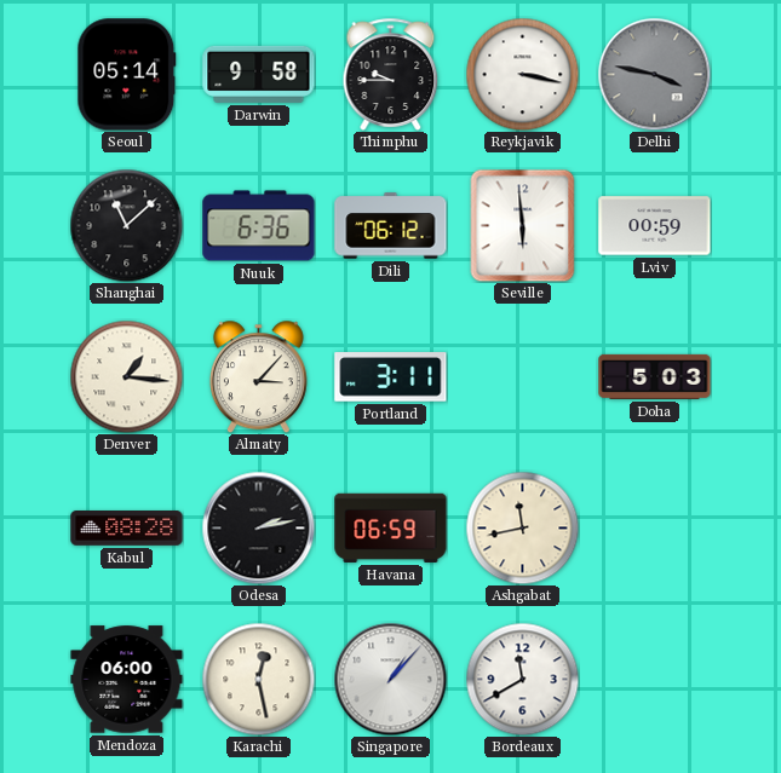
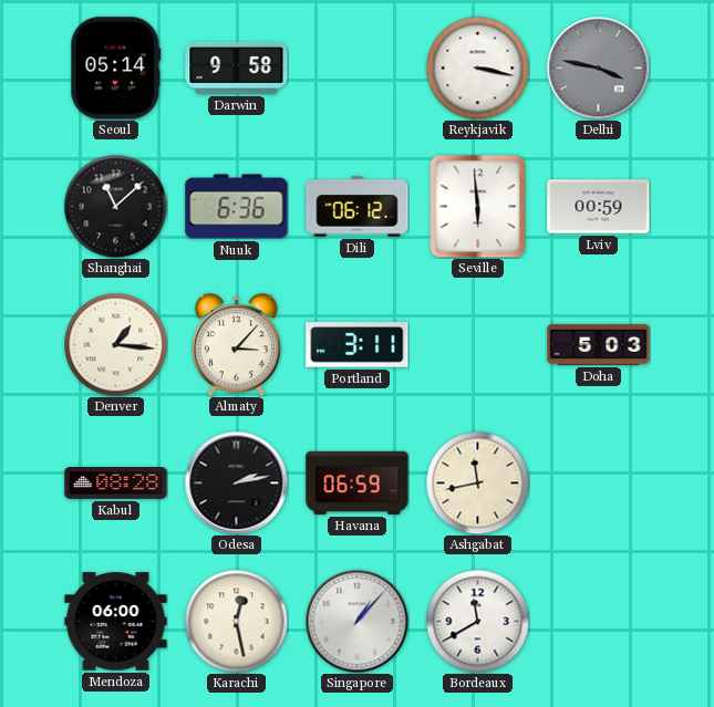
Thimphu: 9:45 -> none
